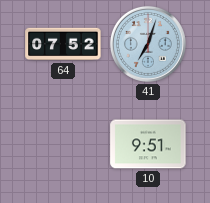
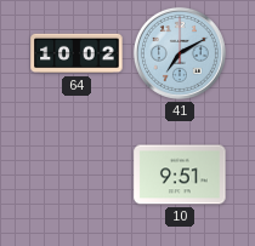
64: 07:52 -> 10:02
41: 7:03 -> 7:10
